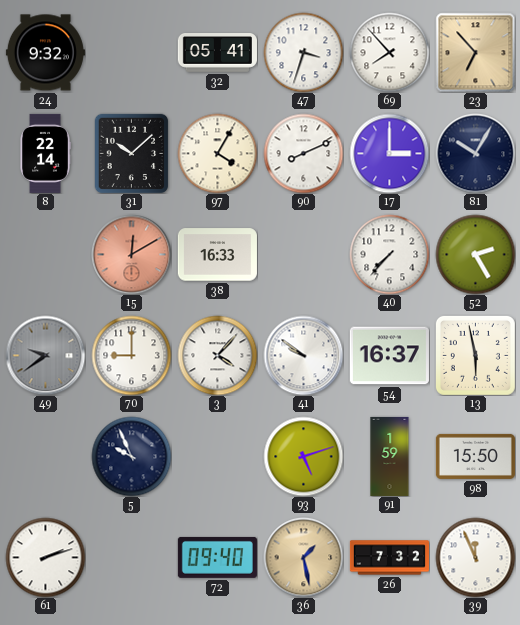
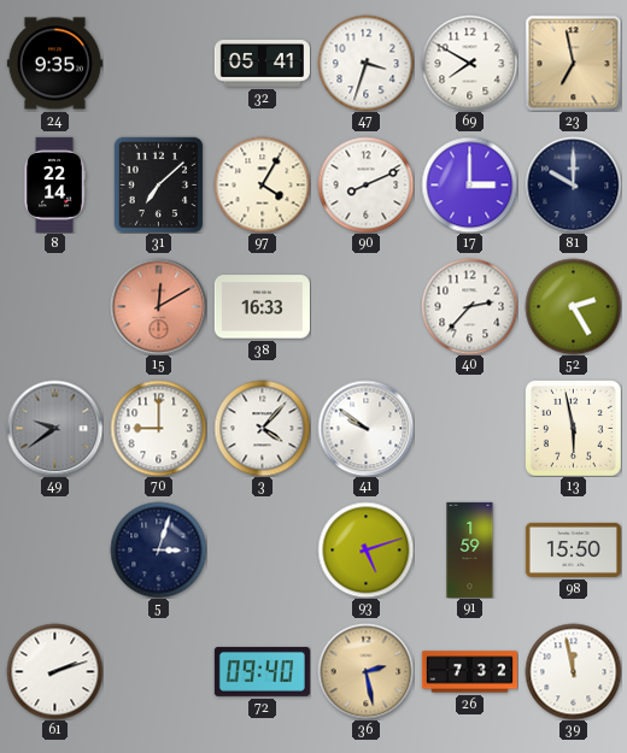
24: 9:32 -> 9:35
69: 7:53 -> 7:50
23: 6:53 -> 6:58
31: 10:08 -> 7:08
81: 10:05 -> 10:00
40: 7:37 -> 2:37
54: 16:37 -> none
5: 9:56 -> 3:03
36: 1:28 -> 2:28
39: 11:56 -> 11:58
